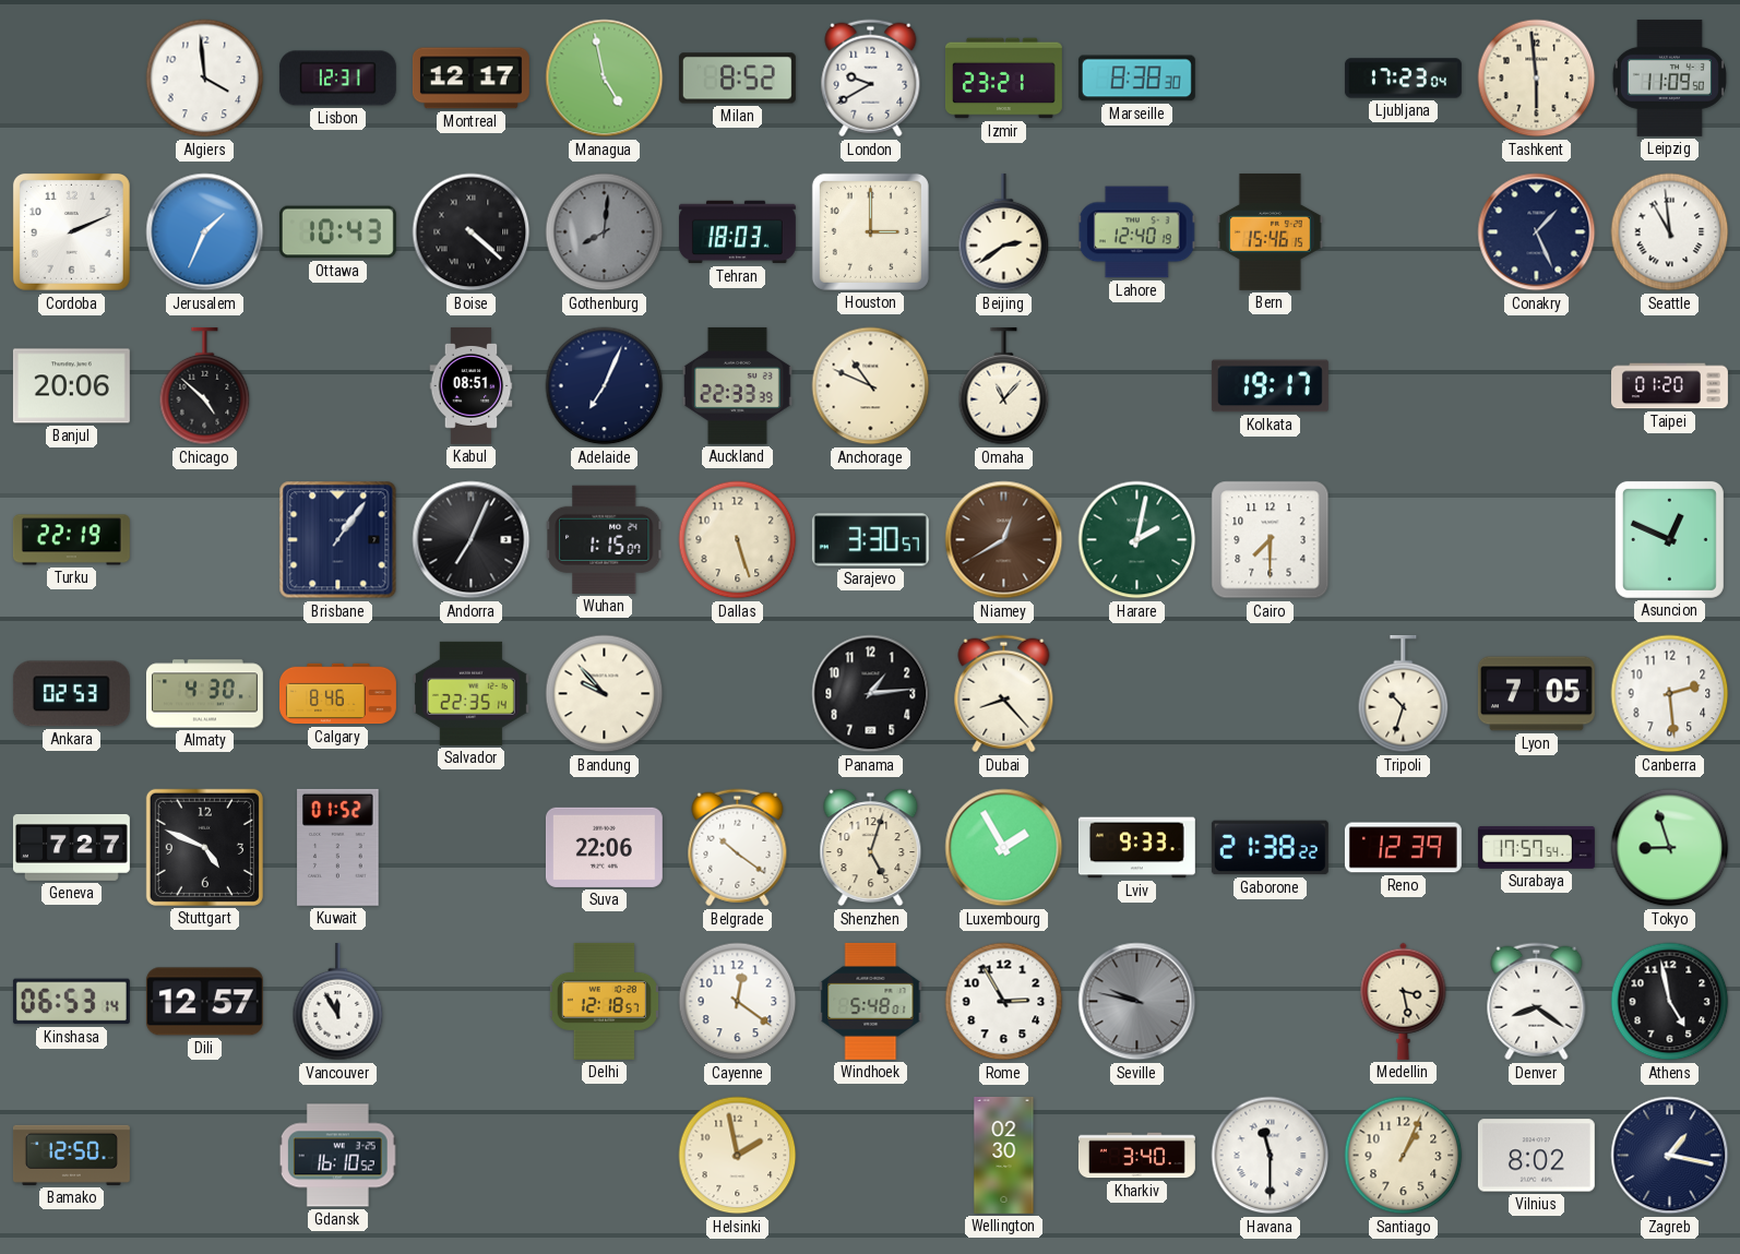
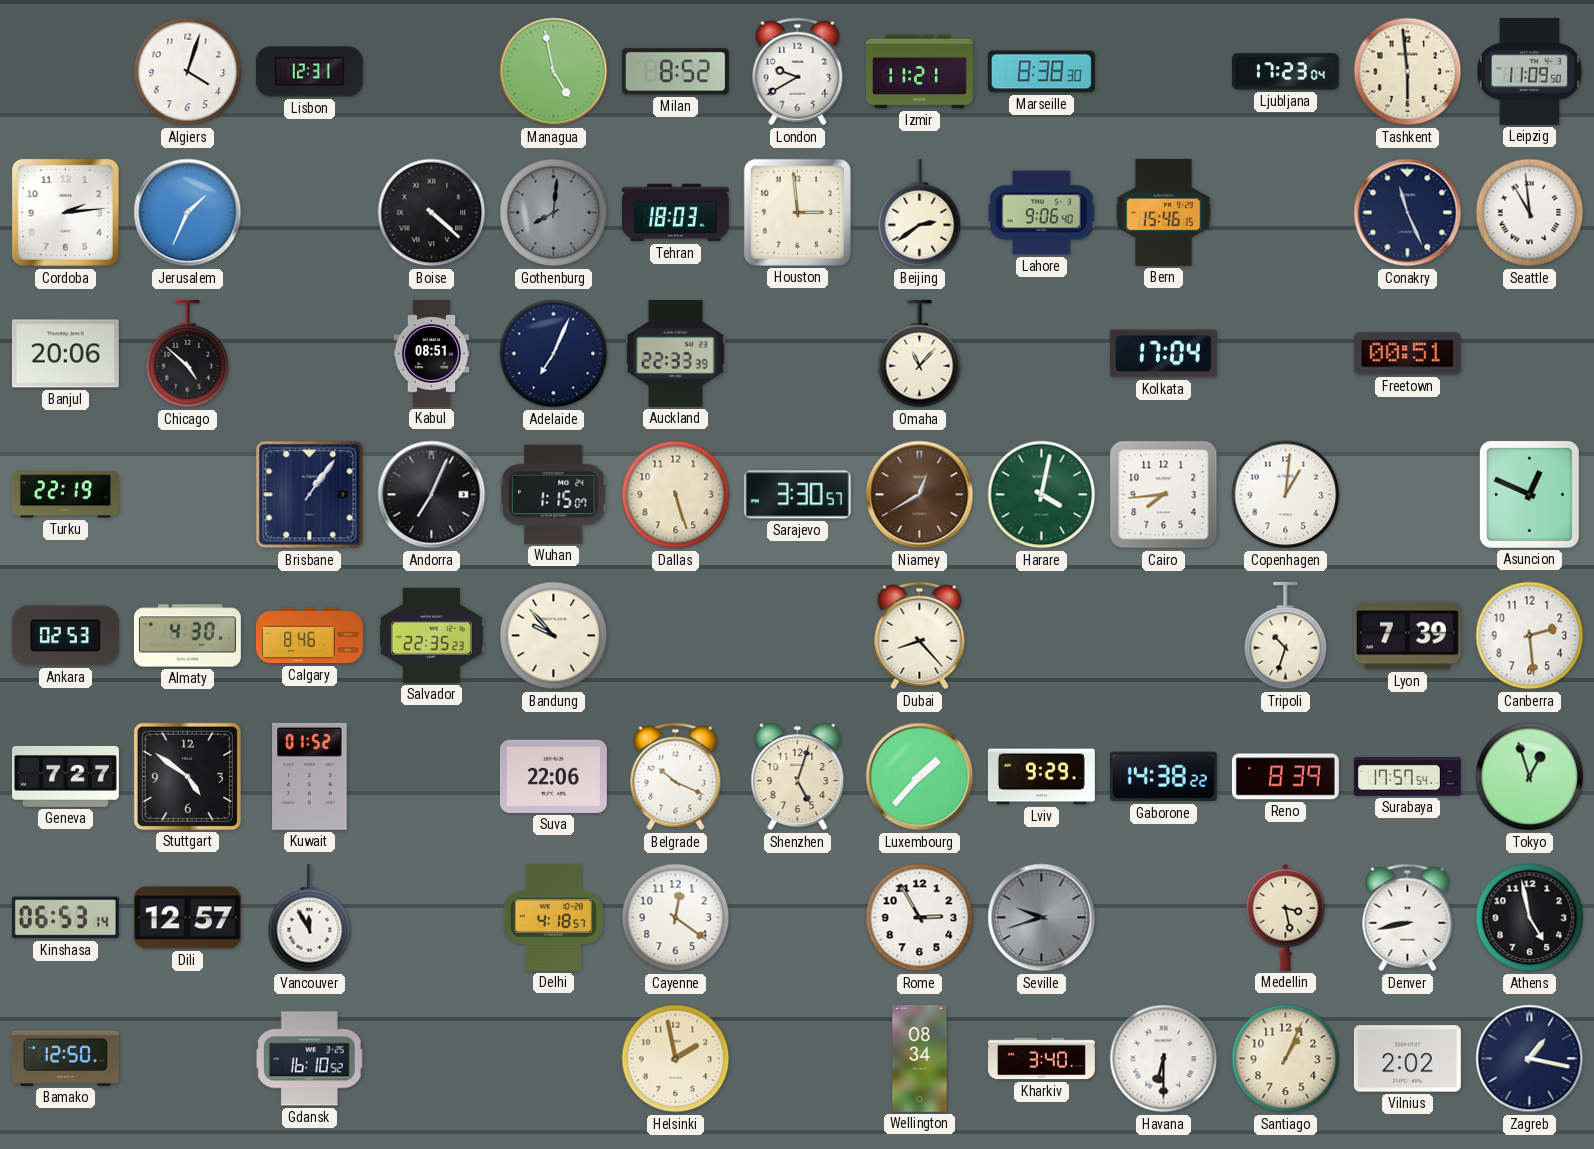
Algiers: 3:59 -> 4:03
Montreal: 12:17 -> none
Izmir: 23:21 -> 11:21
Cordoba: 2:11 -> 2:14
Ottawa: 10:43 -> none
Houston: 3:00 -> 2:59
Lahore: 12:40 -> 9:06
Conakry: 1:26 -> 11:26
Anchorage: 10:49 -> none
Kolkata: 19:17 -> 17:04
Freetown: none -> 00:51
Taipei: 01:20 -> none
Harare: 2:02 -> 4:02
Cairo: 7:30 -> 7:44
Copenhagen: none -> 1:01
Salvador: 22:35:14 -> 22:35:23
Panama: 1:14 -> none
Lyon: 7:05 -> 7:39
Stuttgart: 4:49 -> 4:51
Belgrade: 10:21 -> 10:19
Luxembourg: 1:55 -> 1:37
Lviv: 9:33 -> 9:29
Gaborone: 21:38 -> 14:38
Reno: 12:39 -> 8:39
Tokyo: 8:57 -> 12:57
Delhi: 12:18 -> 4:18
Windhoek: 5:48 -> none
Seville: 9:47 -> 9:42
Denver: 8:21 -> 8:43
Wellington: 02:30 -> 08:34
Havana: 11:30 -> 6:30
Vilnius: 8:02 -> 2:02
